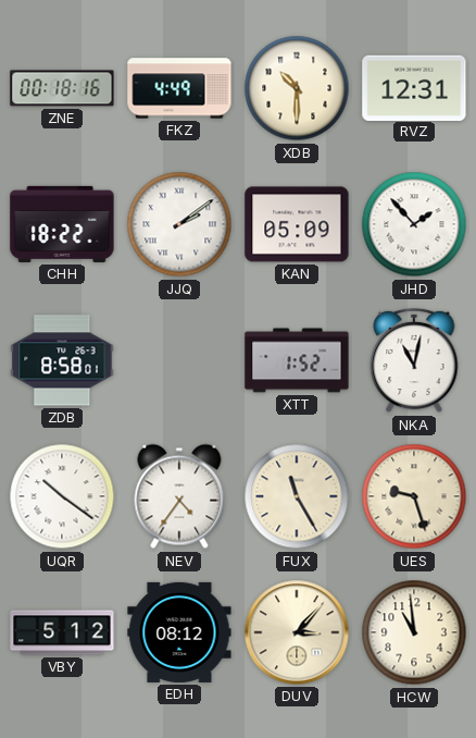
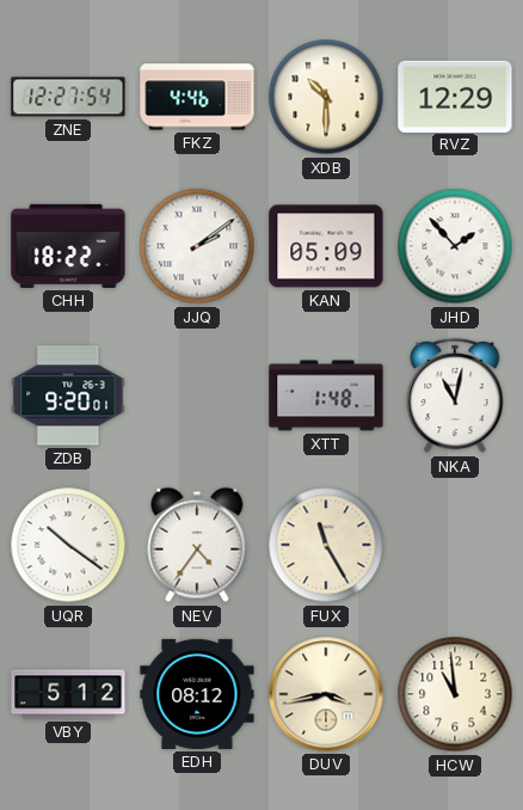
ZNE: 00:18 -> 12:27
FKZ: 4:49 -> 4:46
RVZ: 12:31 -> 12:29
ZDB: 8:58 -> 9:20
XTT: 1:52 -> 1:48
UES: 9:27 -> none
DUV: 3:07 -> 3:43
